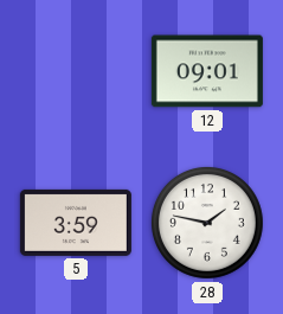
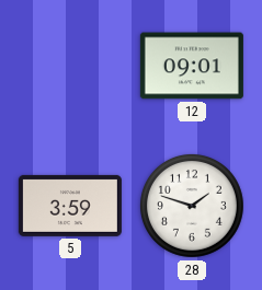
28: 1:47 -> 1:48
